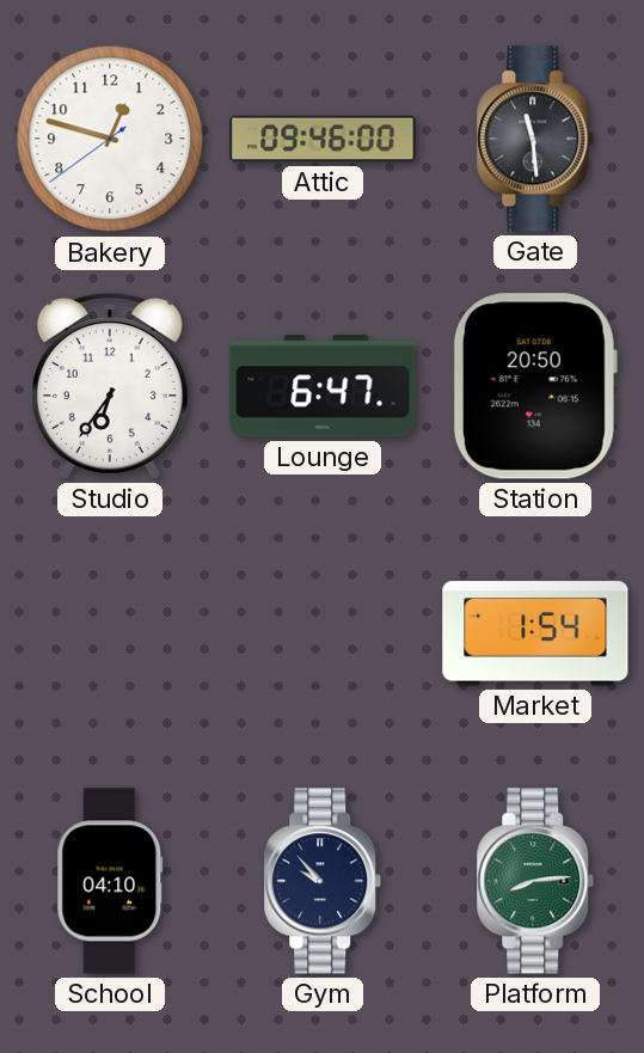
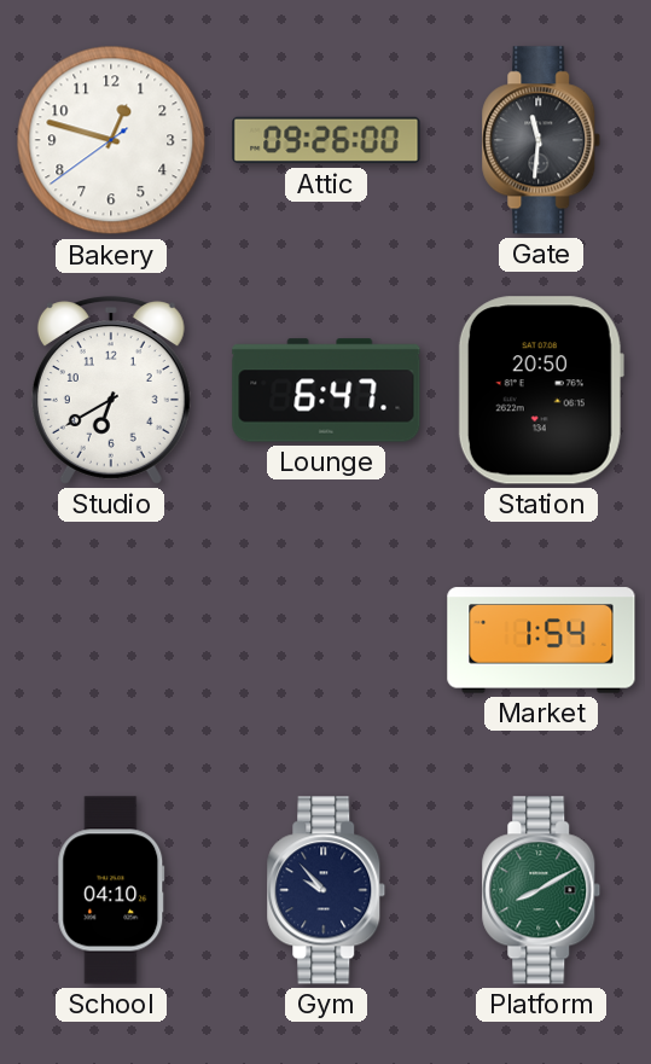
Attic: 09:46 -> 09:26
Gate: 11:29 -> 11:31
Studio: 6:36 -> 6:40
Platform: 8:14 -> 8:10
